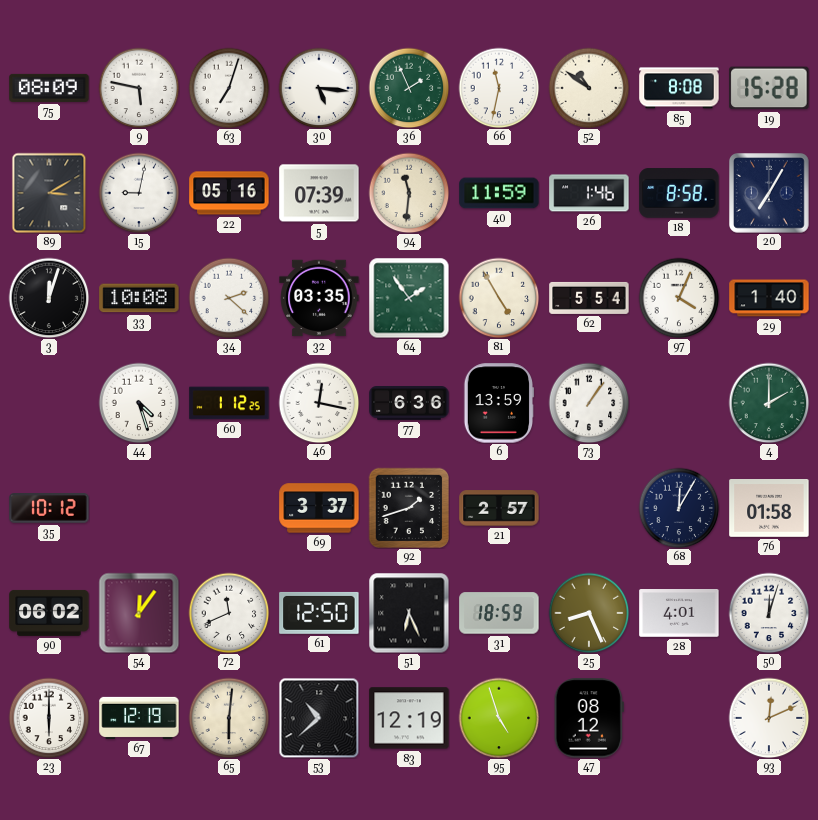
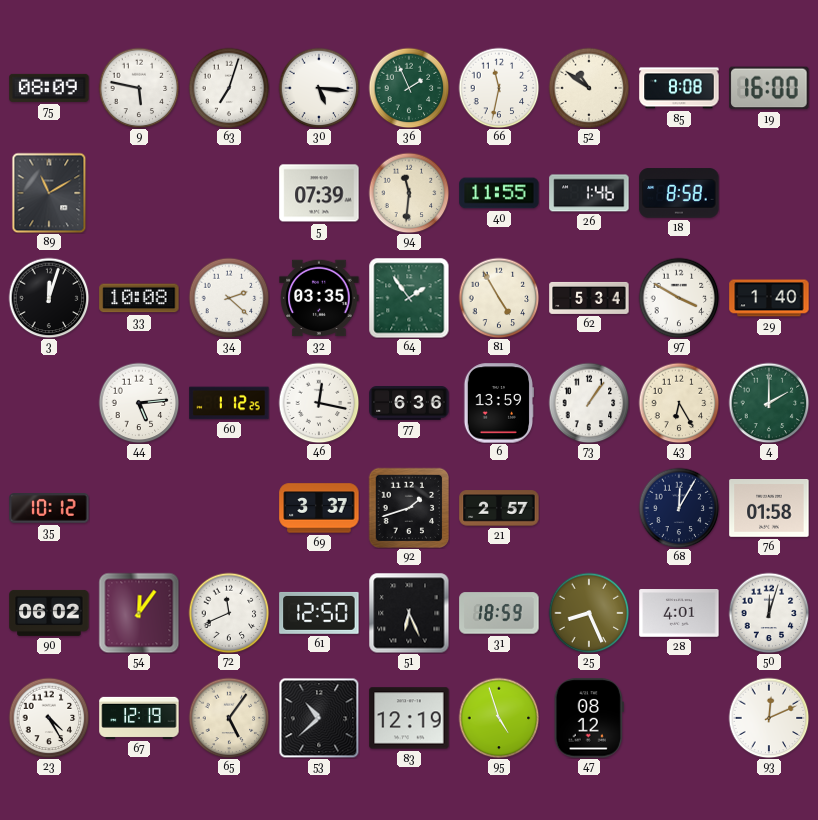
19: 15:28 -> 16:00
89: 3:10 -> 11:10
15: 9:02 -> none
22: 05:16 -> none
40: 11:59 -> 11:55
20: 7:05 -> none
62: 5:54 -> 5:34
97: 4:04 -> 3:50
44: 4:27 -> 5:14
43: none -> 6:25
23: 6:00 -> 4:25
65: 6:01 -> 5:06
